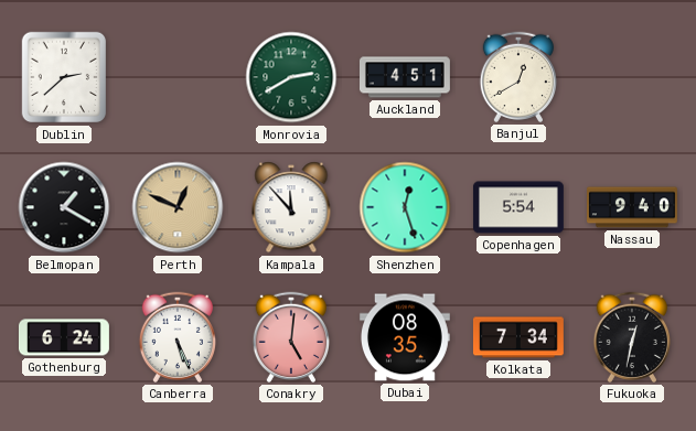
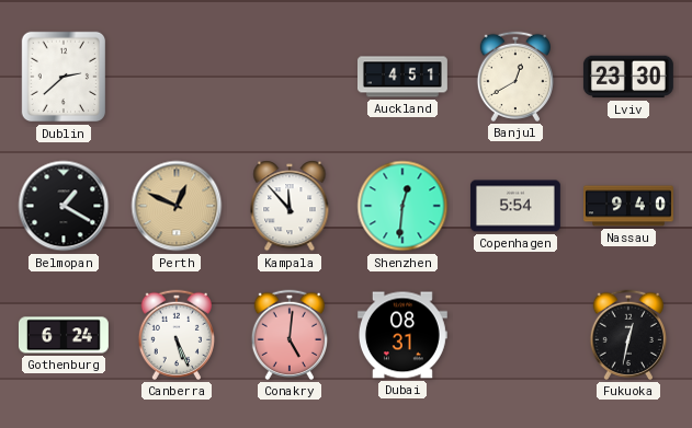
Monrovia: 2:40 -> none
Lviv: none -> 23:30
Shenzhen: 12:27 -> 12:31
Dubai: 08:35 -> 08:31
Kolkata: 7:34 -> none
